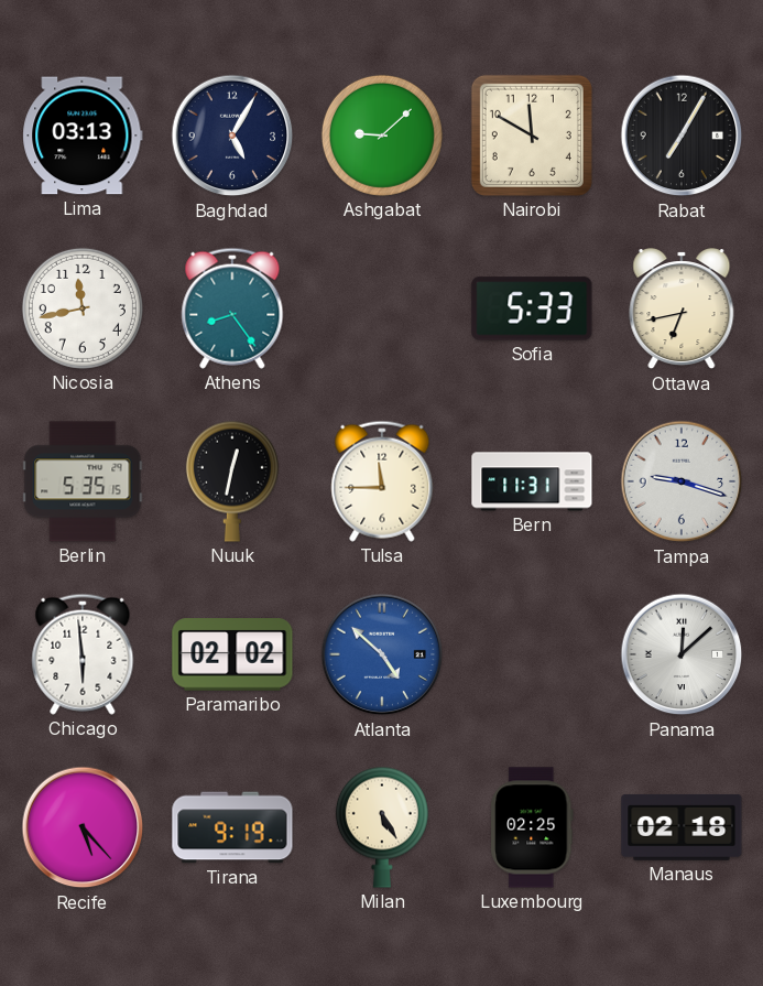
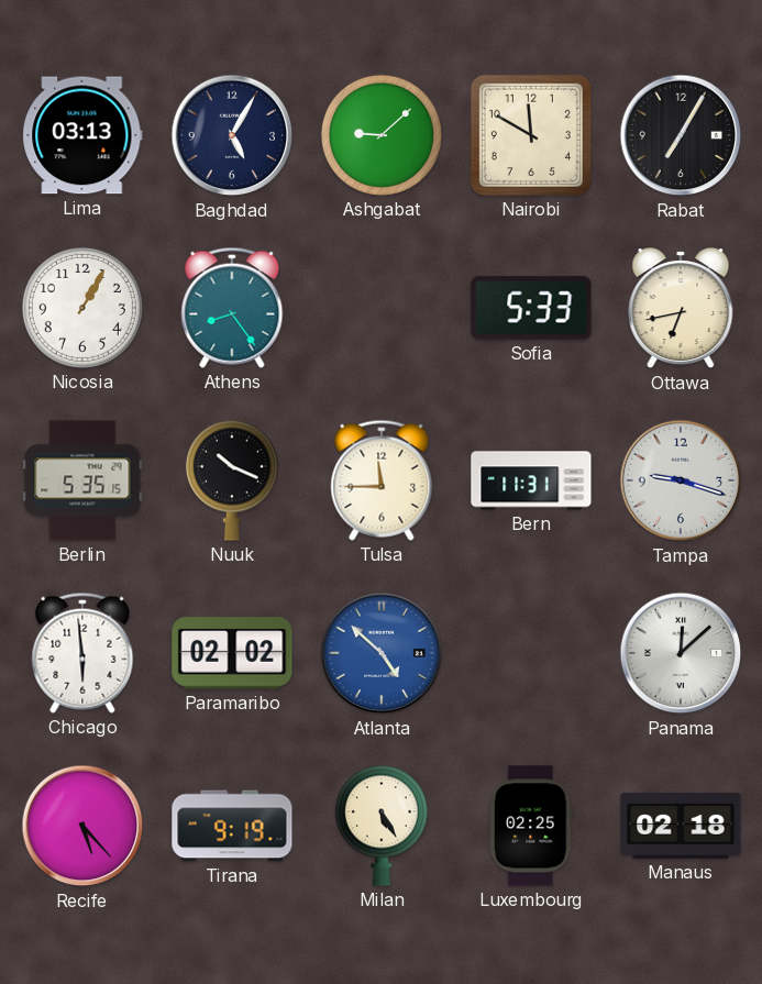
Nicosia: 11:43 -> 1:05
Nuuk: 12:32 -> 10:19
